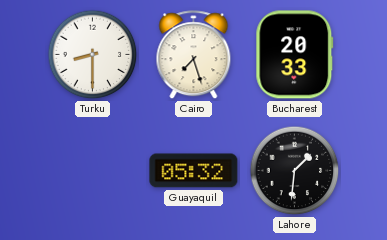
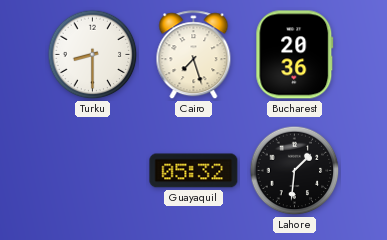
Bucharest: 20:33 -> 20:36
